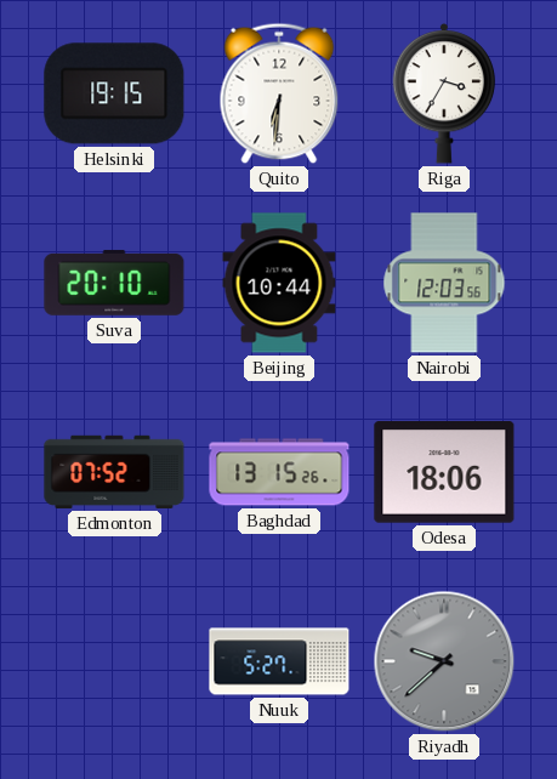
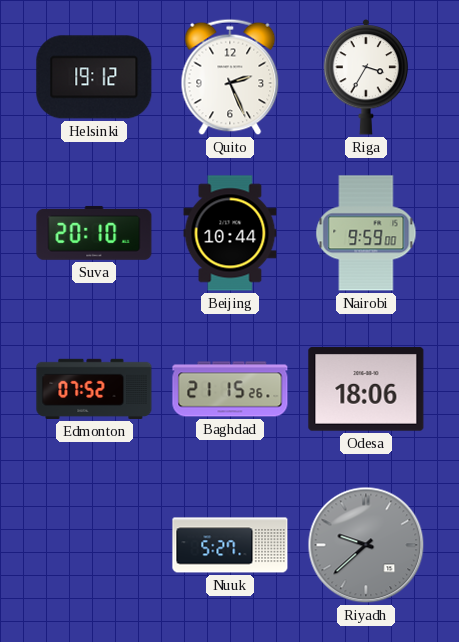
Helsinki: 19:15 -> 19:12
Quito: 6:31 -> 2:26
Nairobi: 12:03 -> 9:59
Baghdad: 13:15 -> 21:15
